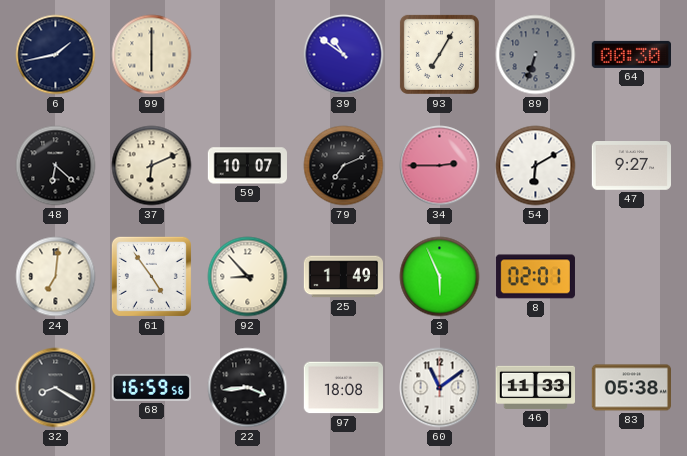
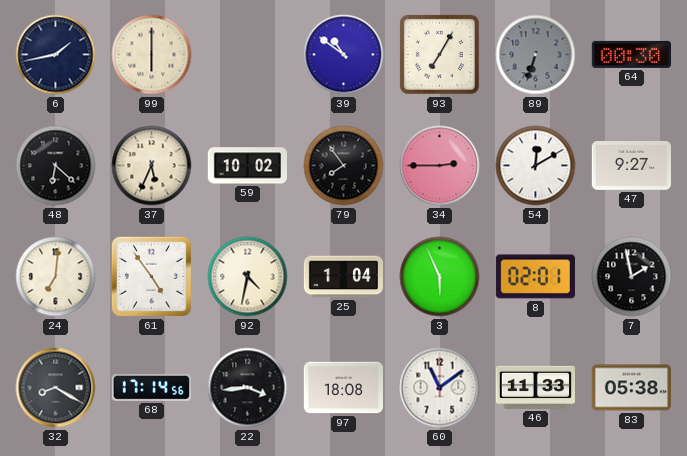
37: 6:11 -> 5:34
59: 10:07 -> 10:02
79: 7:11 -> 7:54
54: 6:10 -> 12:10
92: 8:53 -> 4:32
25: 1:49 -> 1:04
7: none -> 1:58
68: 16:59 -> 17:14
